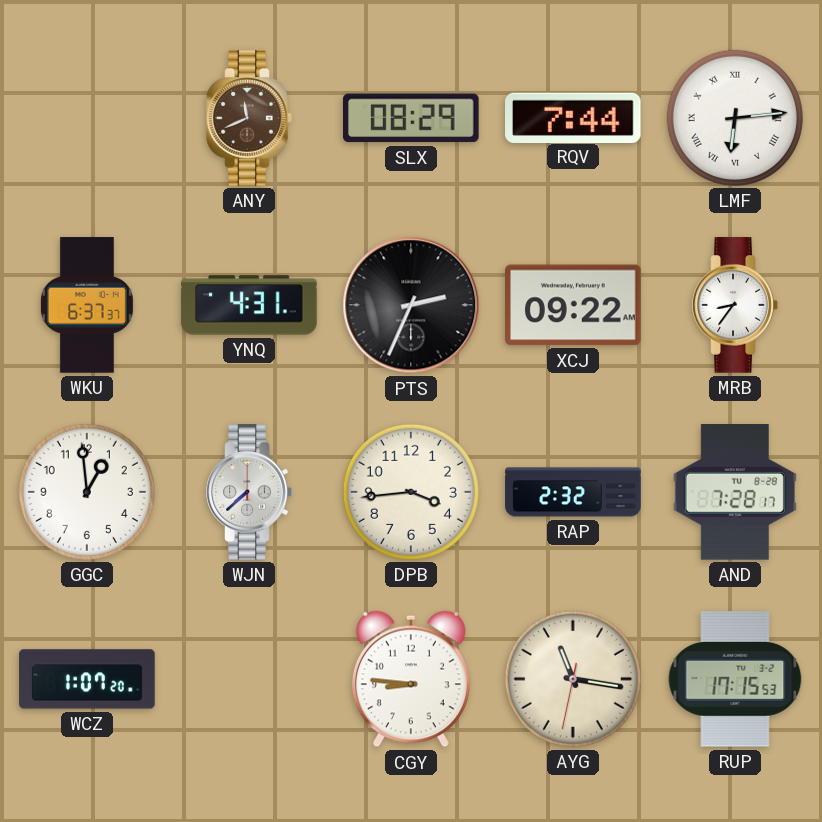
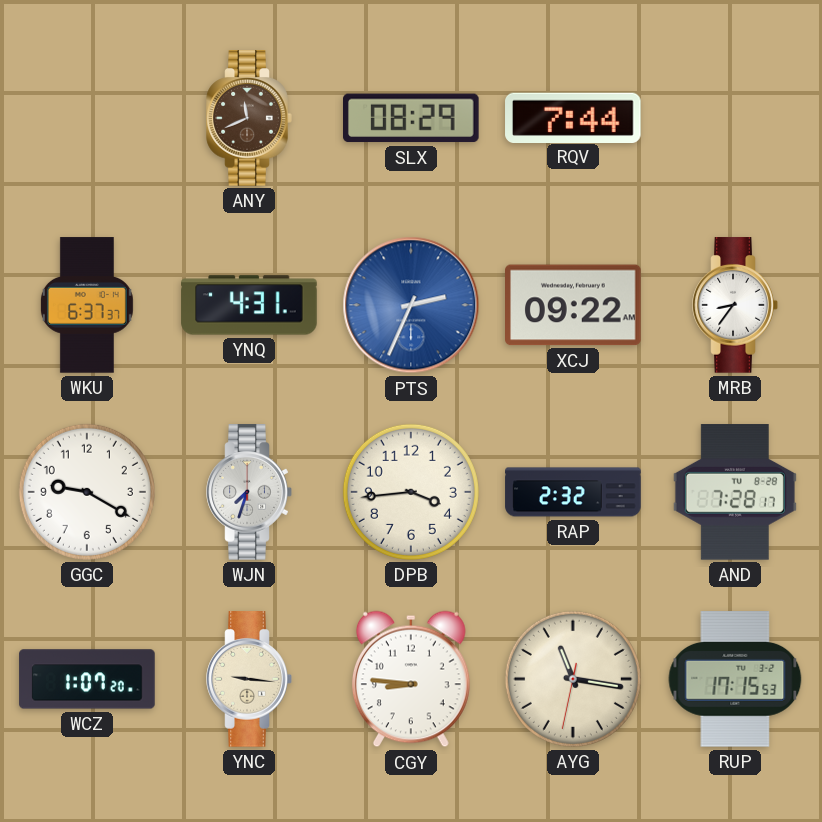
LMF: 6:14 -> none
PTS dial: black -> blue
GGC: 12:59 -> 9:20
WJN: 7:38 -> 7:33
YNC: none -> 9:16
